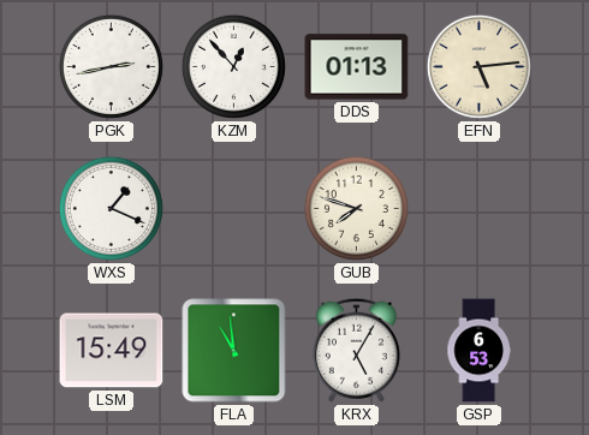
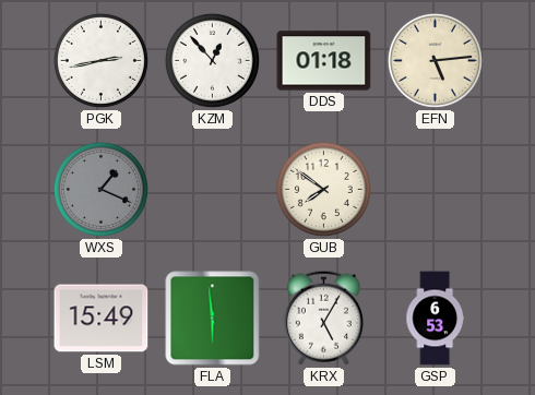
DDS: 01:13 -> 01:18
WXS dial: white -> grey
GUB: 7:48 -> 7:51
FLA: 10:59 -> 5:59
